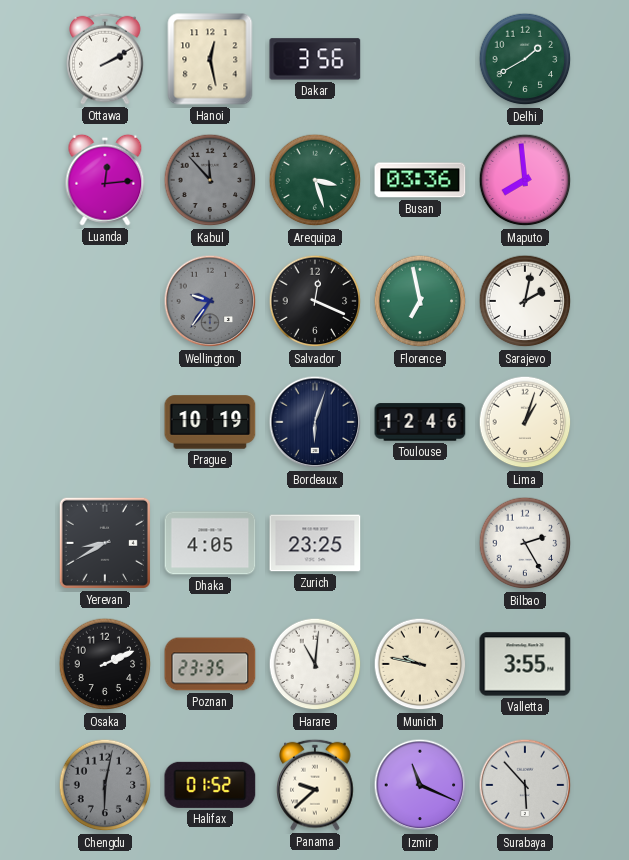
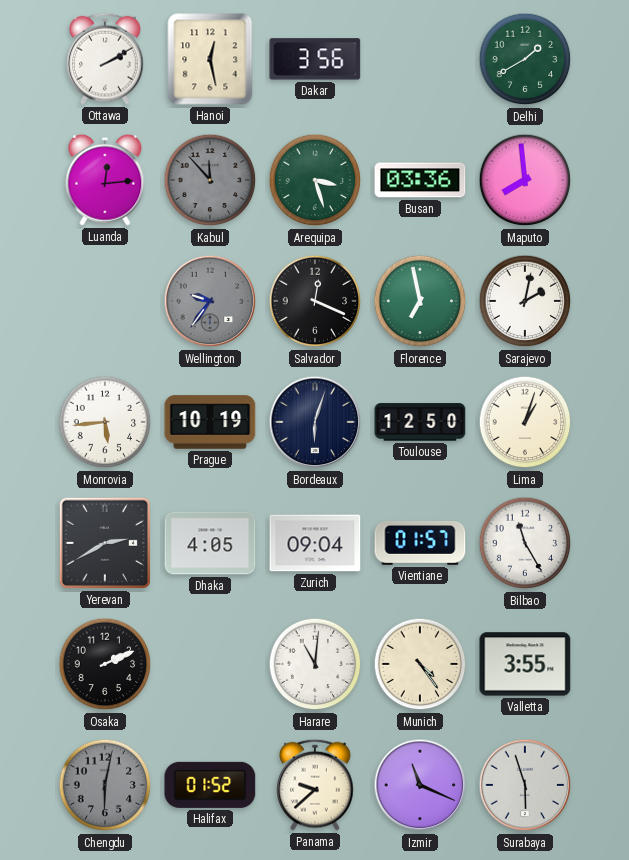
Monrovia: none -> 5:44
Toulouse: 12:46 -> 12:50
Yerevan: 8:40 -> 2:40
Zurich: 23:25 -> 09:04
Vientiane: none -> 01:57
Bilbao: 2:25 -> 11:25
Poznan: 23:35 -> none
Munich: 9:47 -> 4:24
Surabaya: 5:53 -> 5:57
